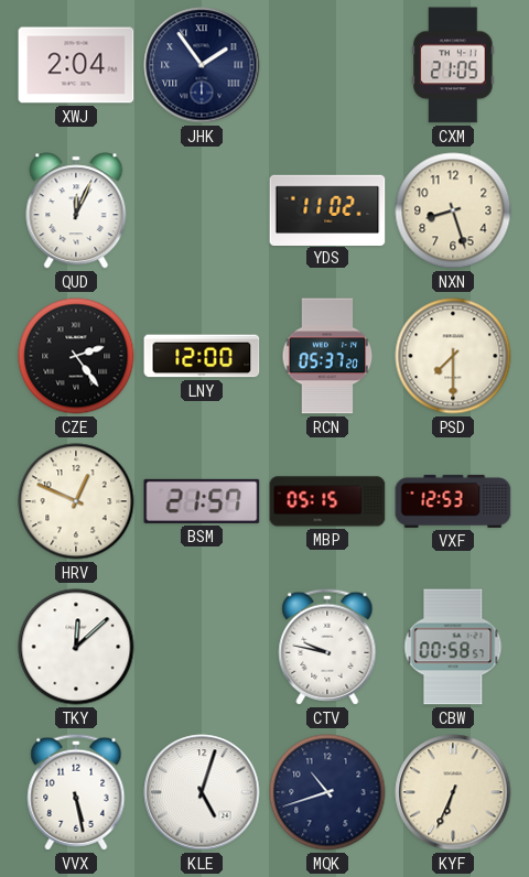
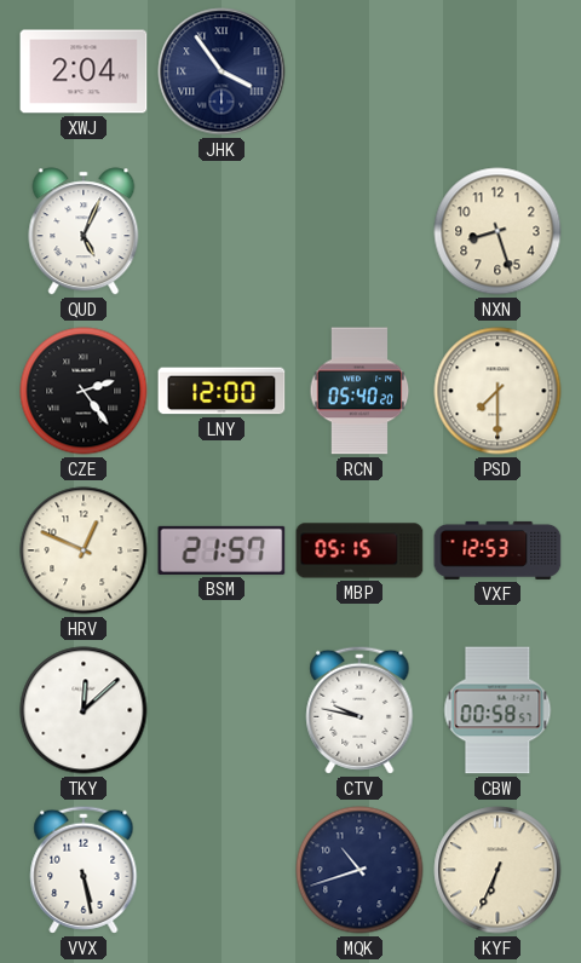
JHK: 1:54 -> 3:54
CXM: 21:05 -> none
QUD: 12:04 -> 5:04
YDS: 11:02 -> none
RCN: 05:37 -> 05:40
KLE: 5:03 -> none
